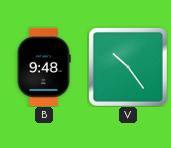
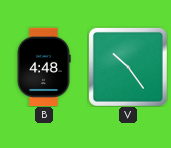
B: 9:48 -> 4:48
